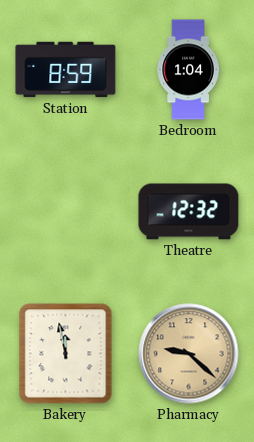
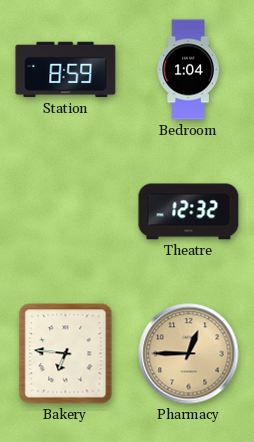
Bakery: 11:58 -> 6:46
Pharmacy: 9:22 -> 12:45
